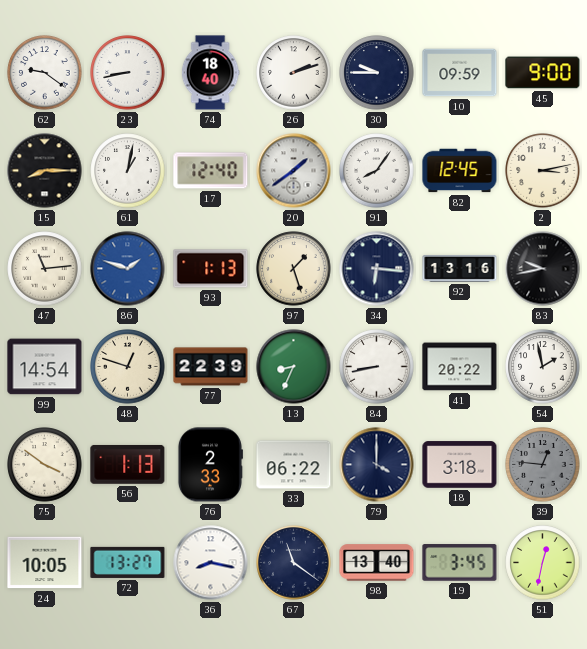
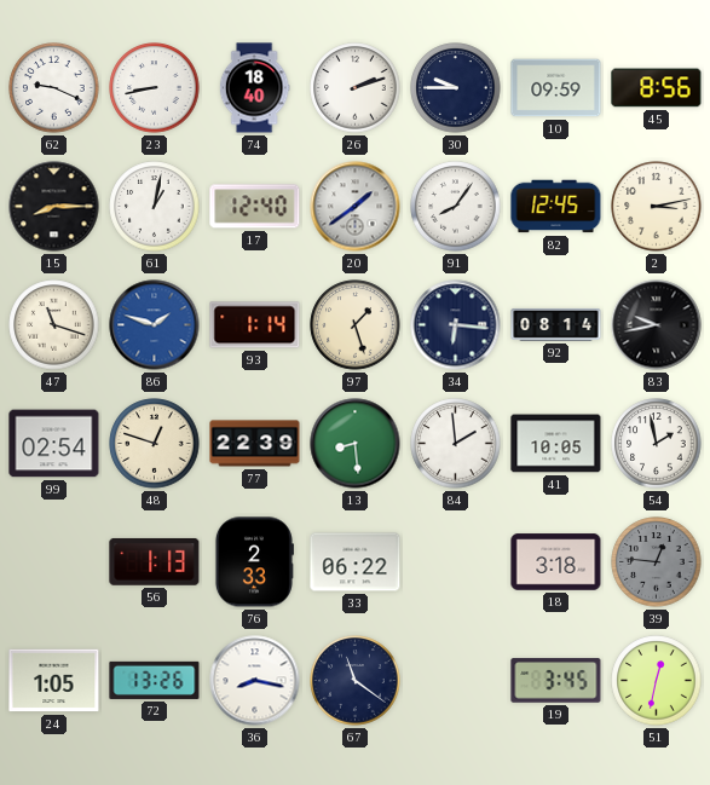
62: 9:21 -> 9:19
45: 9:00 -> 8:56
47: 11:14 -> 11:18
93: 1:13 -> 1:14
92: 13:16 -> 08:14
99: 14:54 -> 02:54
13: 8:34 -> 8:29
84: 8:43 -> 1:59
41: 20:22 -> 10:05
75: 3:51 -> none
79: 4:00 -> none
24: 10:05 -> 1:05
72: 13:27 -> 13:26
98: 13:40 -> none
